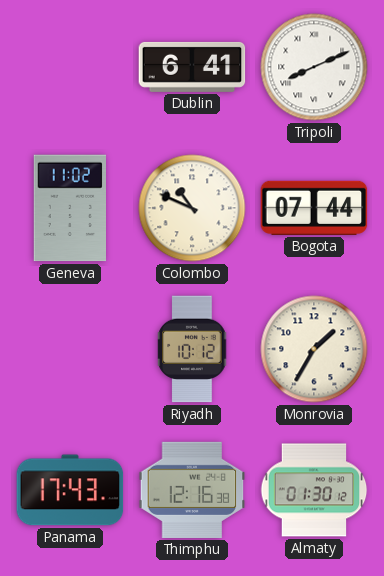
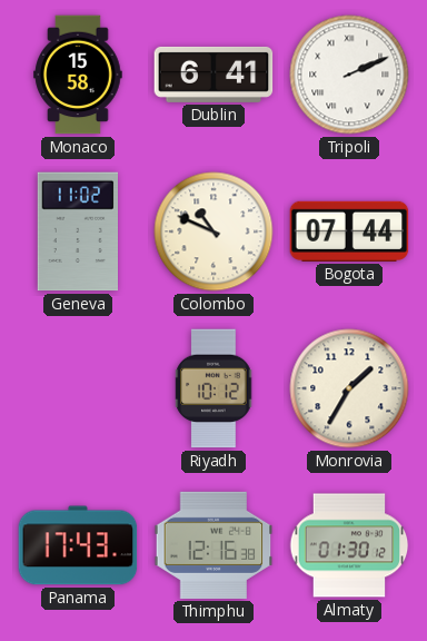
Monaco: none -> 15:58
Tripoli: 8:11 -> 2:11
